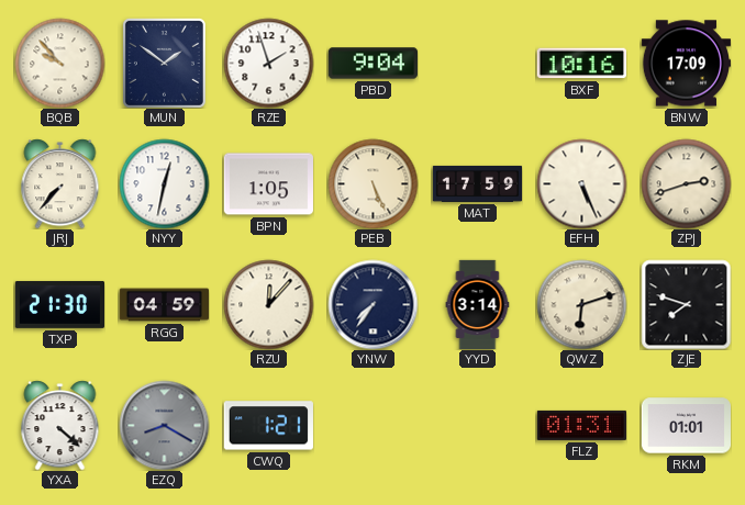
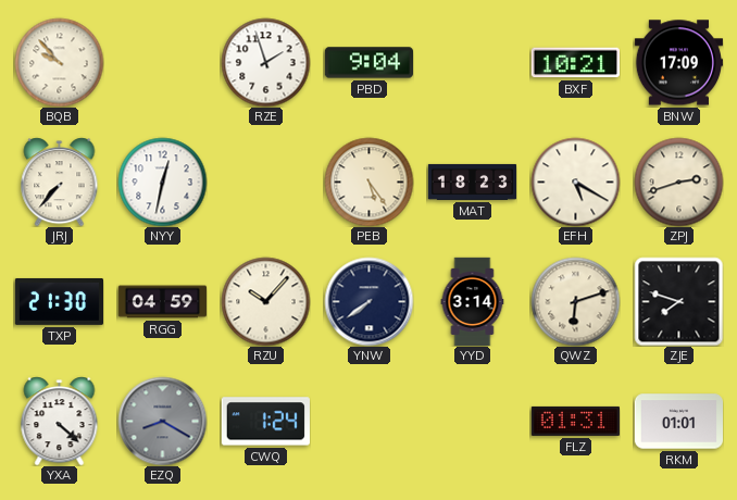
MUN: 1:51 -> none
BXF: 10:16 -> 10:21
BPN: 1:05 -> none
PEB: 5:26 -> 5:24
MAT: 17:59 -> 18:23
EFH: 5:26 -> 5:20
RZU: 12:07 -> 10:07
YNW: 7:36 -> 7:39
CWQ: 1:21 -> 1:24
